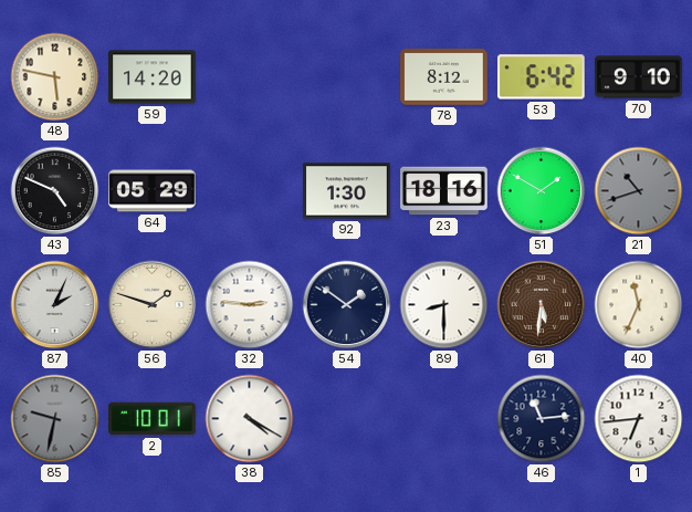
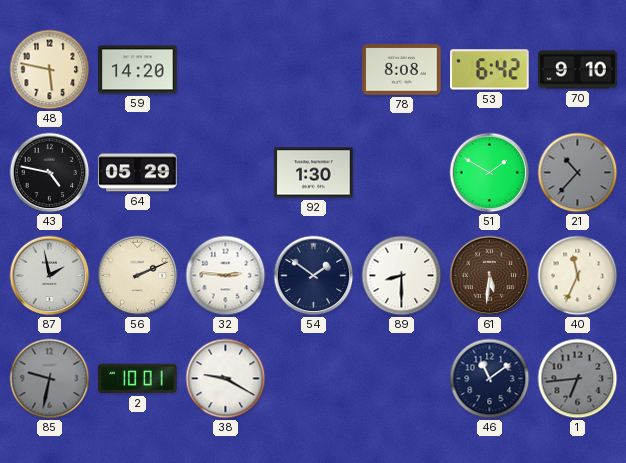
78: 8:12 -> 8:08
43: 4:49 -> 4:47
23: 18:16 -> none
21: 10:42 -> 10:37
87: 2:04 -> 1:58
56: 1:48 -> 2:11
38: 4:20 -> 9:20
46: 11:14 -> 11:09
1 dial: white -> grey
